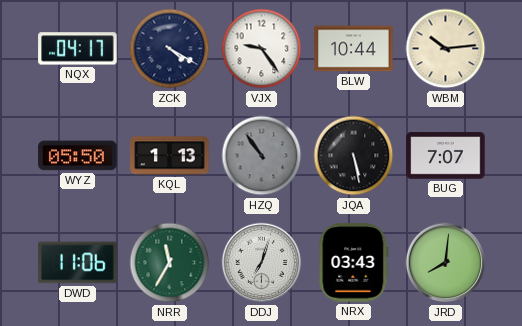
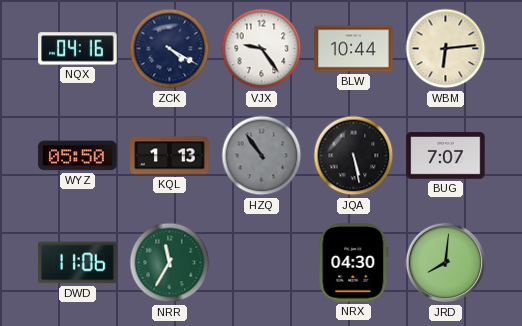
NQX: 04:17 -> 04:16
WBM: 10:14 -> 6:14
DDJ: 7:03 -> none
NRX: 03:43 -> 04:30
